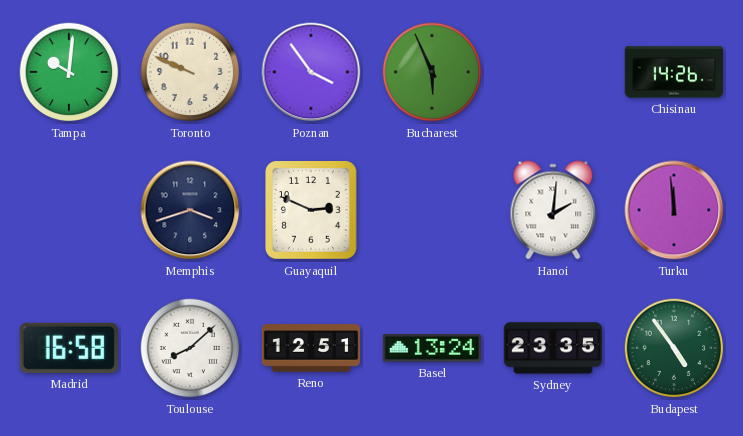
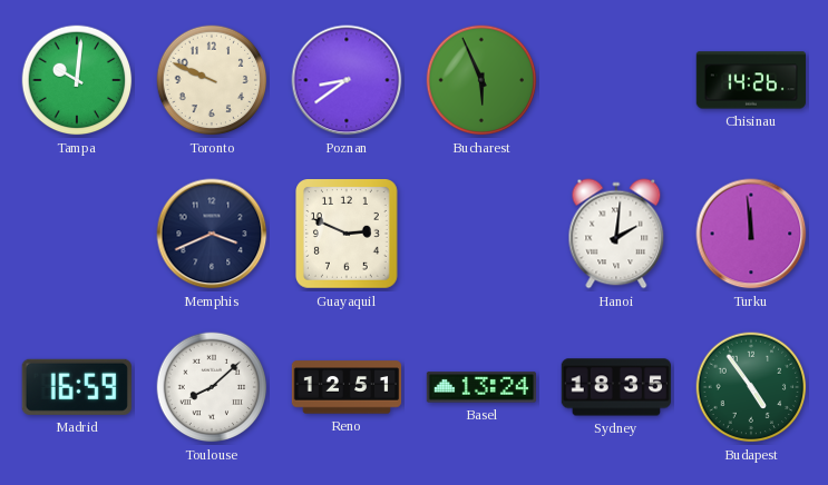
Poznan: 3:54 -> 8:39
Memphis: 3:42 -> 3:41
Madrid: 16:58 -> 16:59
Sydney: 23:35 -> 18:35
